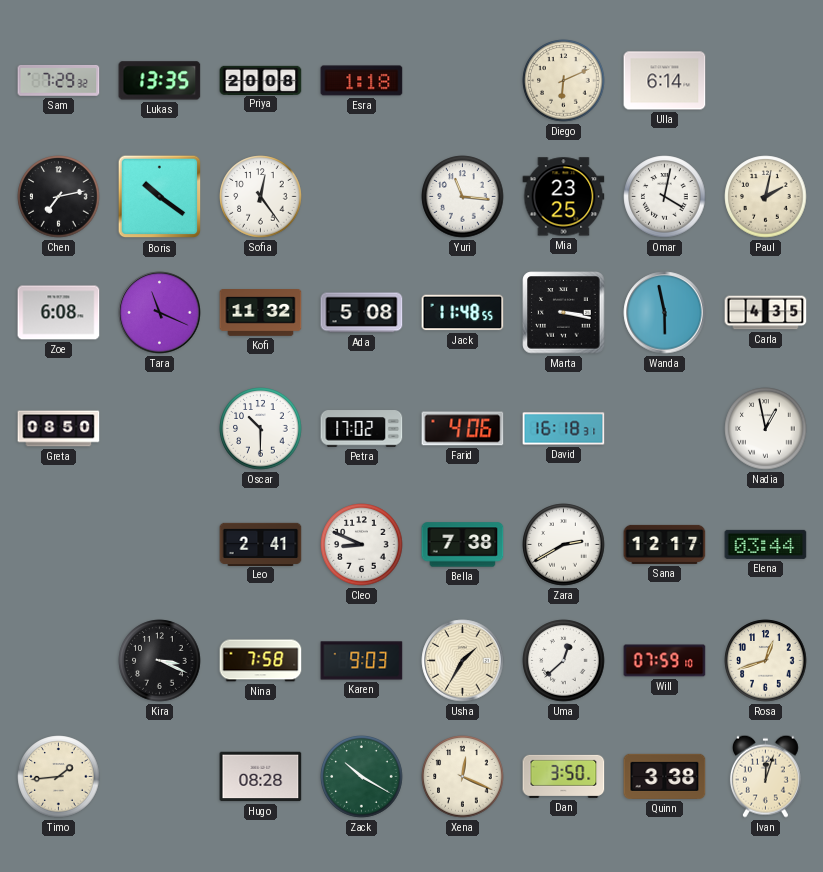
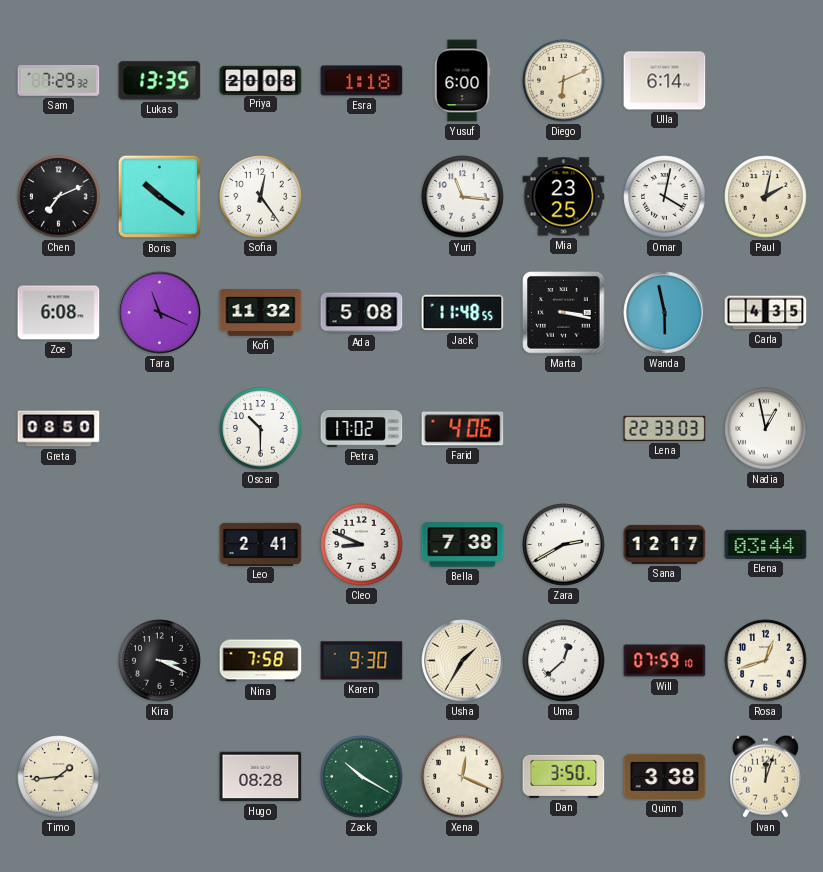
Yusuf: none -> 6:00
Chen: 7:13 -> 7:11
David: 16:18 -> none
Lena: none -> 22:33
Karen: 9:03 -> 9:30
